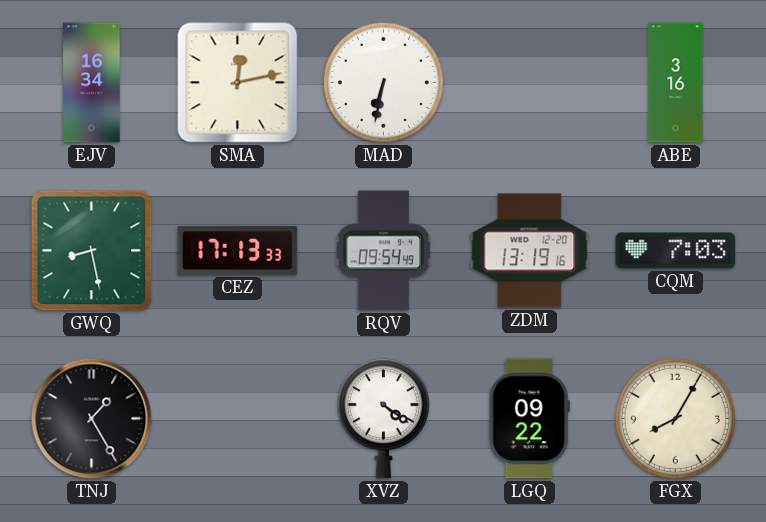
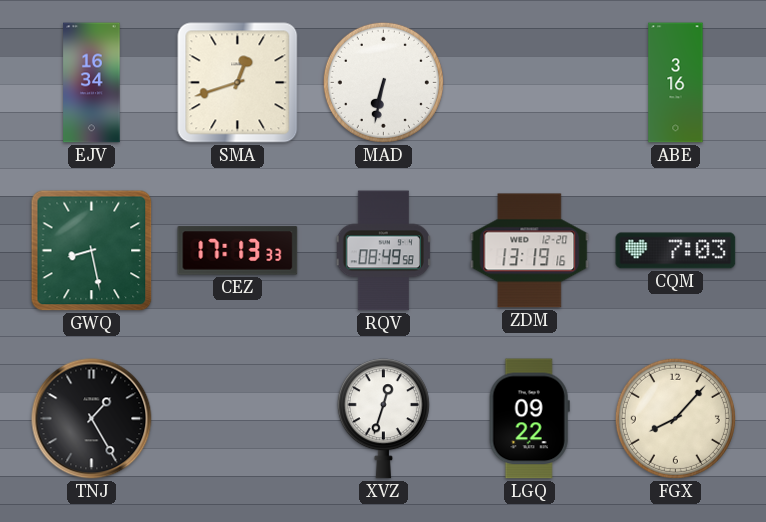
SMA: 12:13 -> 12:42
RQV: 09:54 -> 08:49
XVZ: 4:21 -> 12:33
FGX: 8:05 -> 8:07
